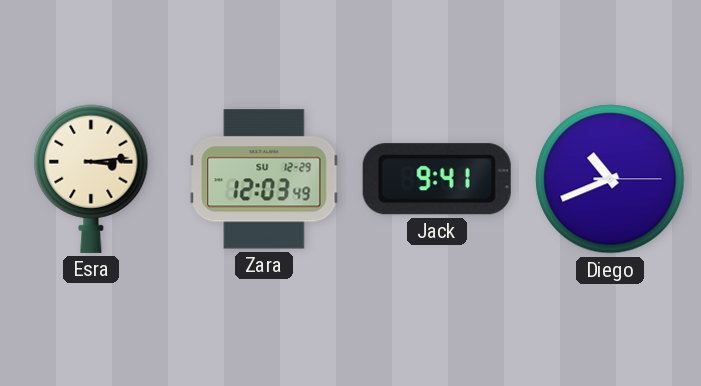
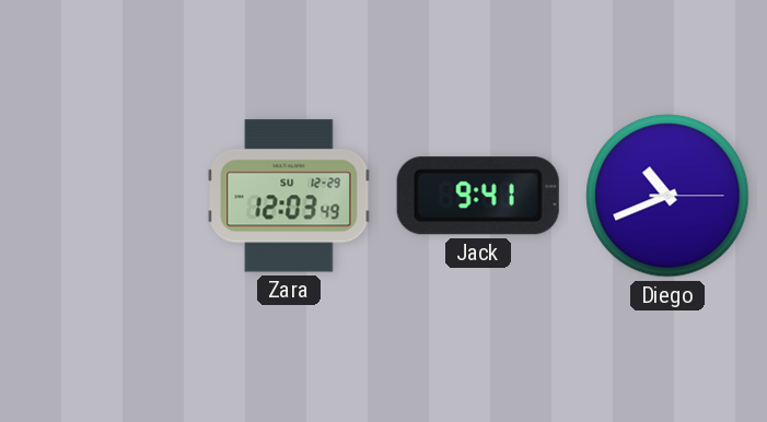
Esra: 3:14 -> none
